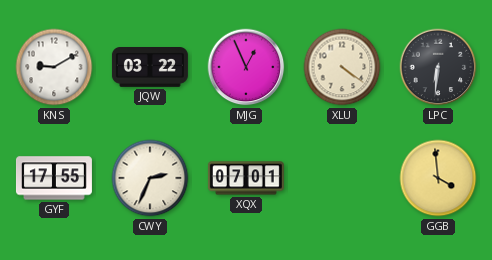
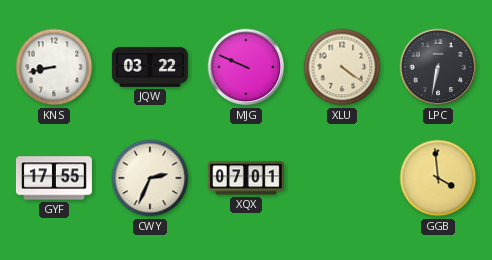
KNS: 9:10 -> 8:43
MJG: 12:56 -> 9:49
LPC: 6:31 -> 6:32
